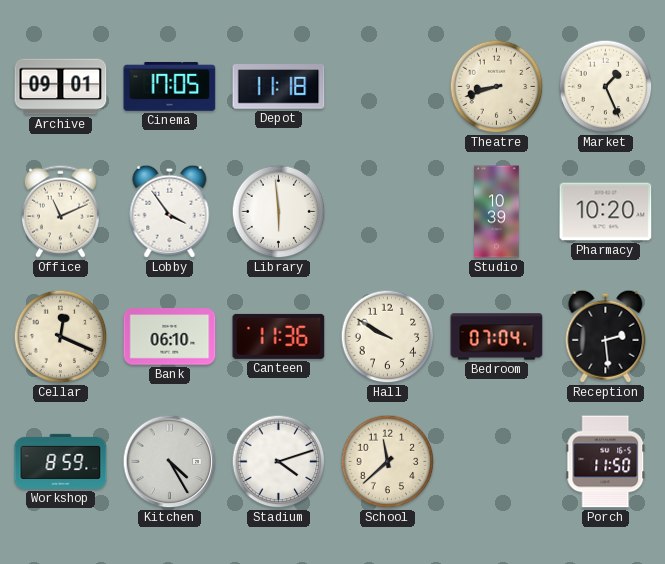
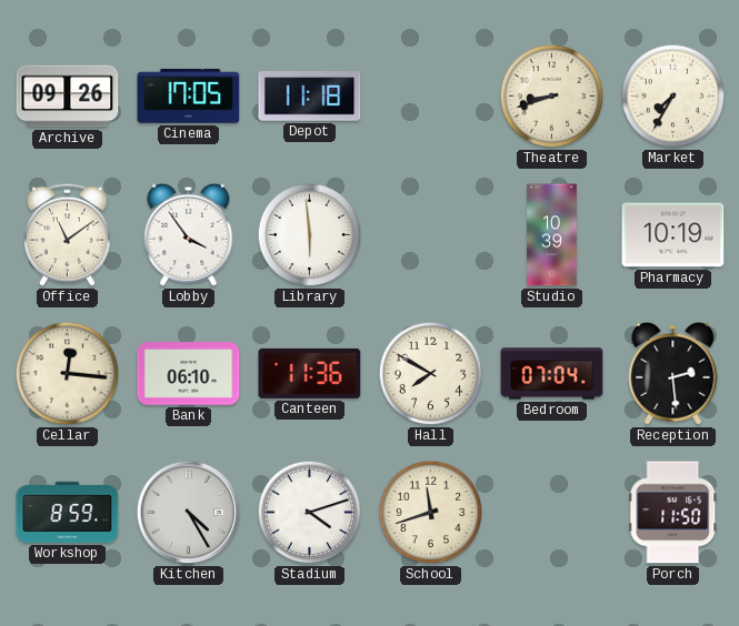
Archive: 09:01 -> 09:26
Market: 1:26 -> 7:35
Office: 11:11 -> 11:09
Pharmacy: 10:20 -> 10:19
Cellar: 12:19 -> 12:16
Hall: 9:50 -> 7:50
School: 11:38 -> 11:42
